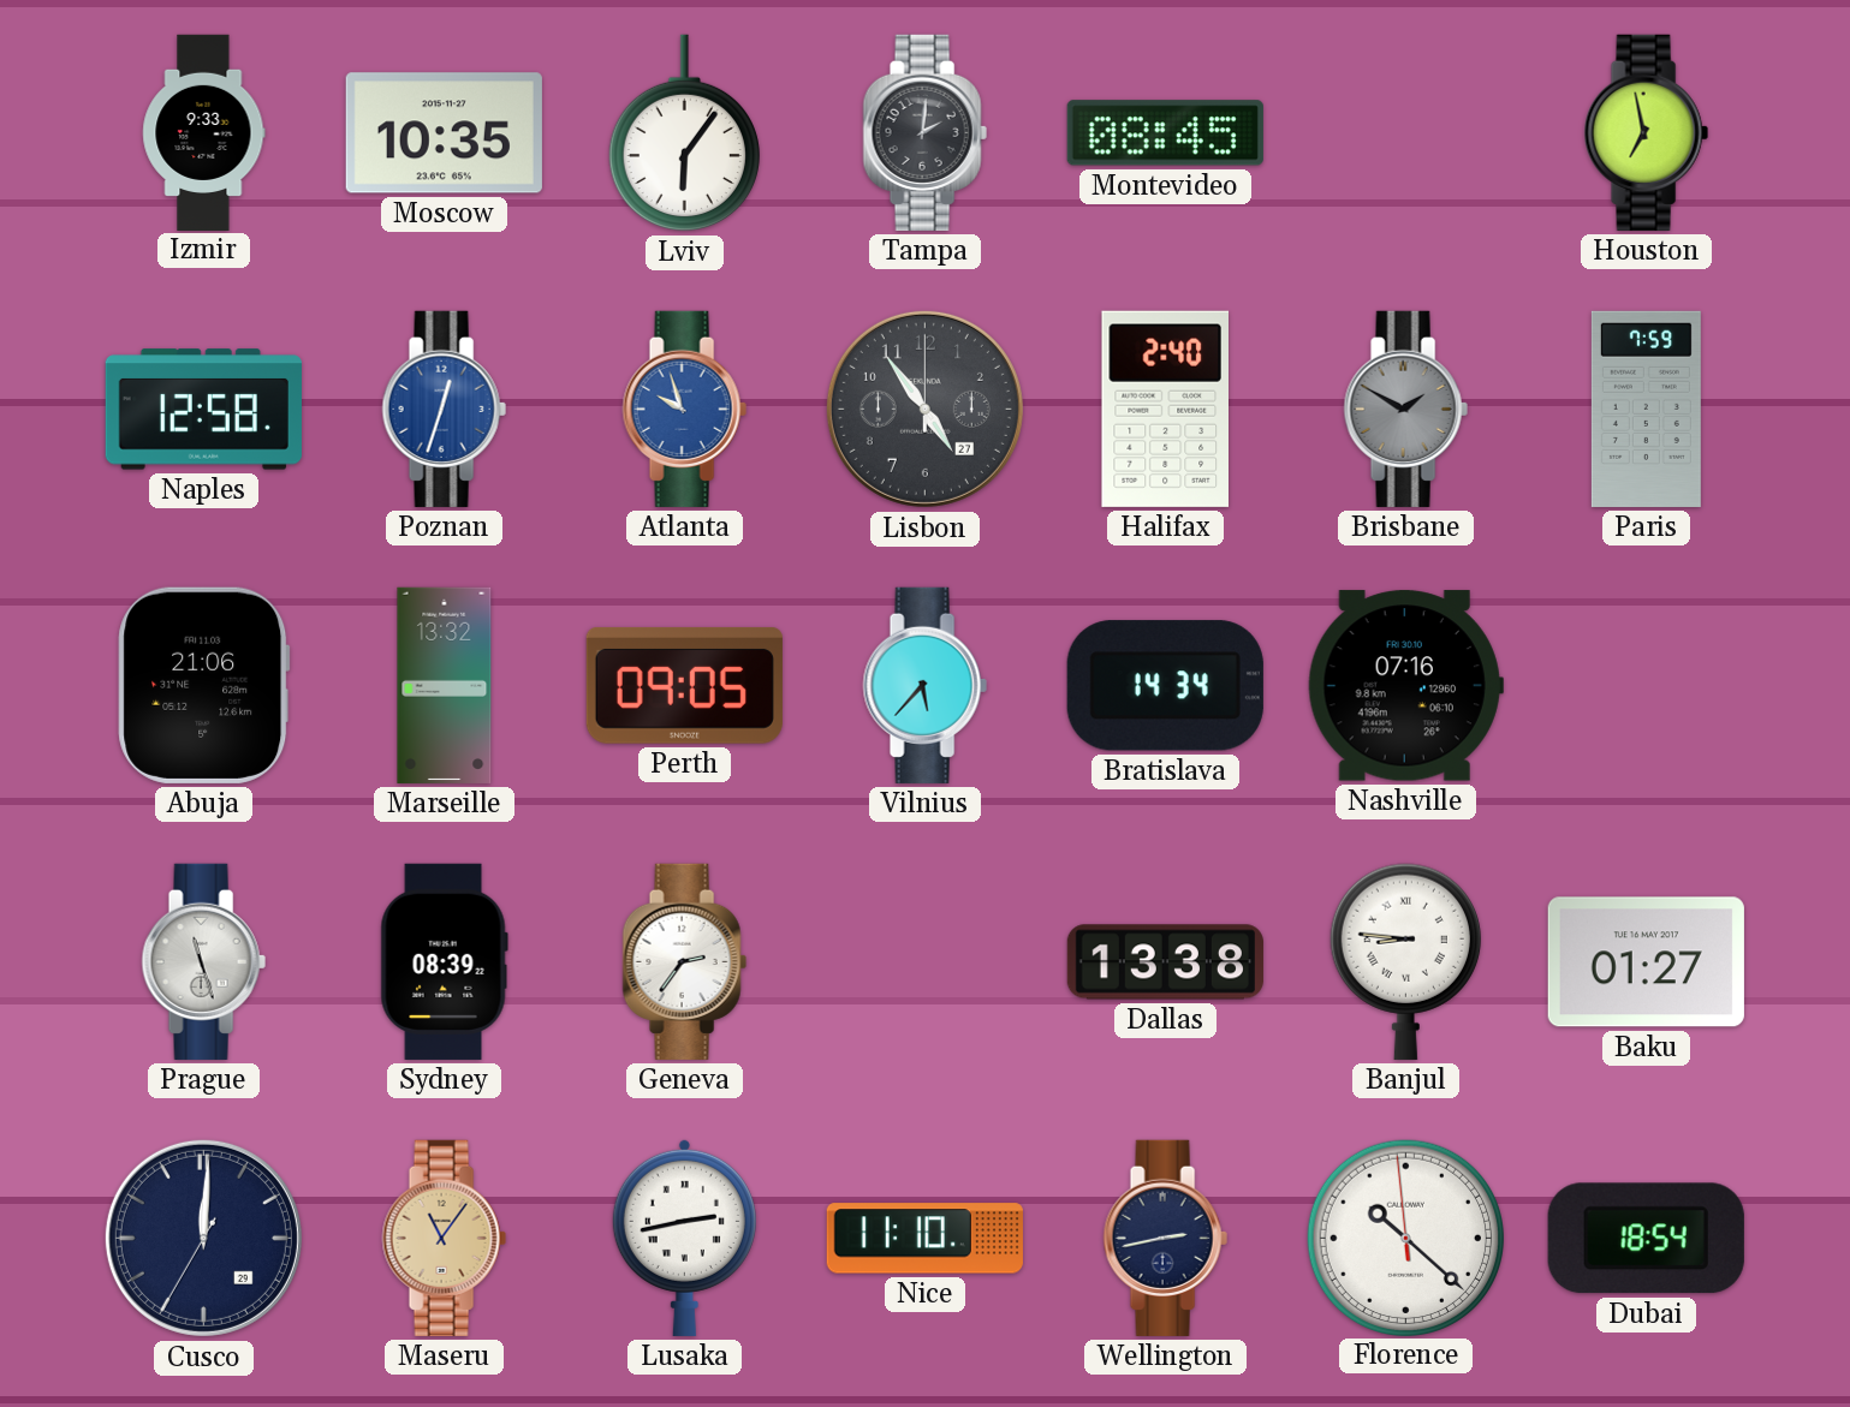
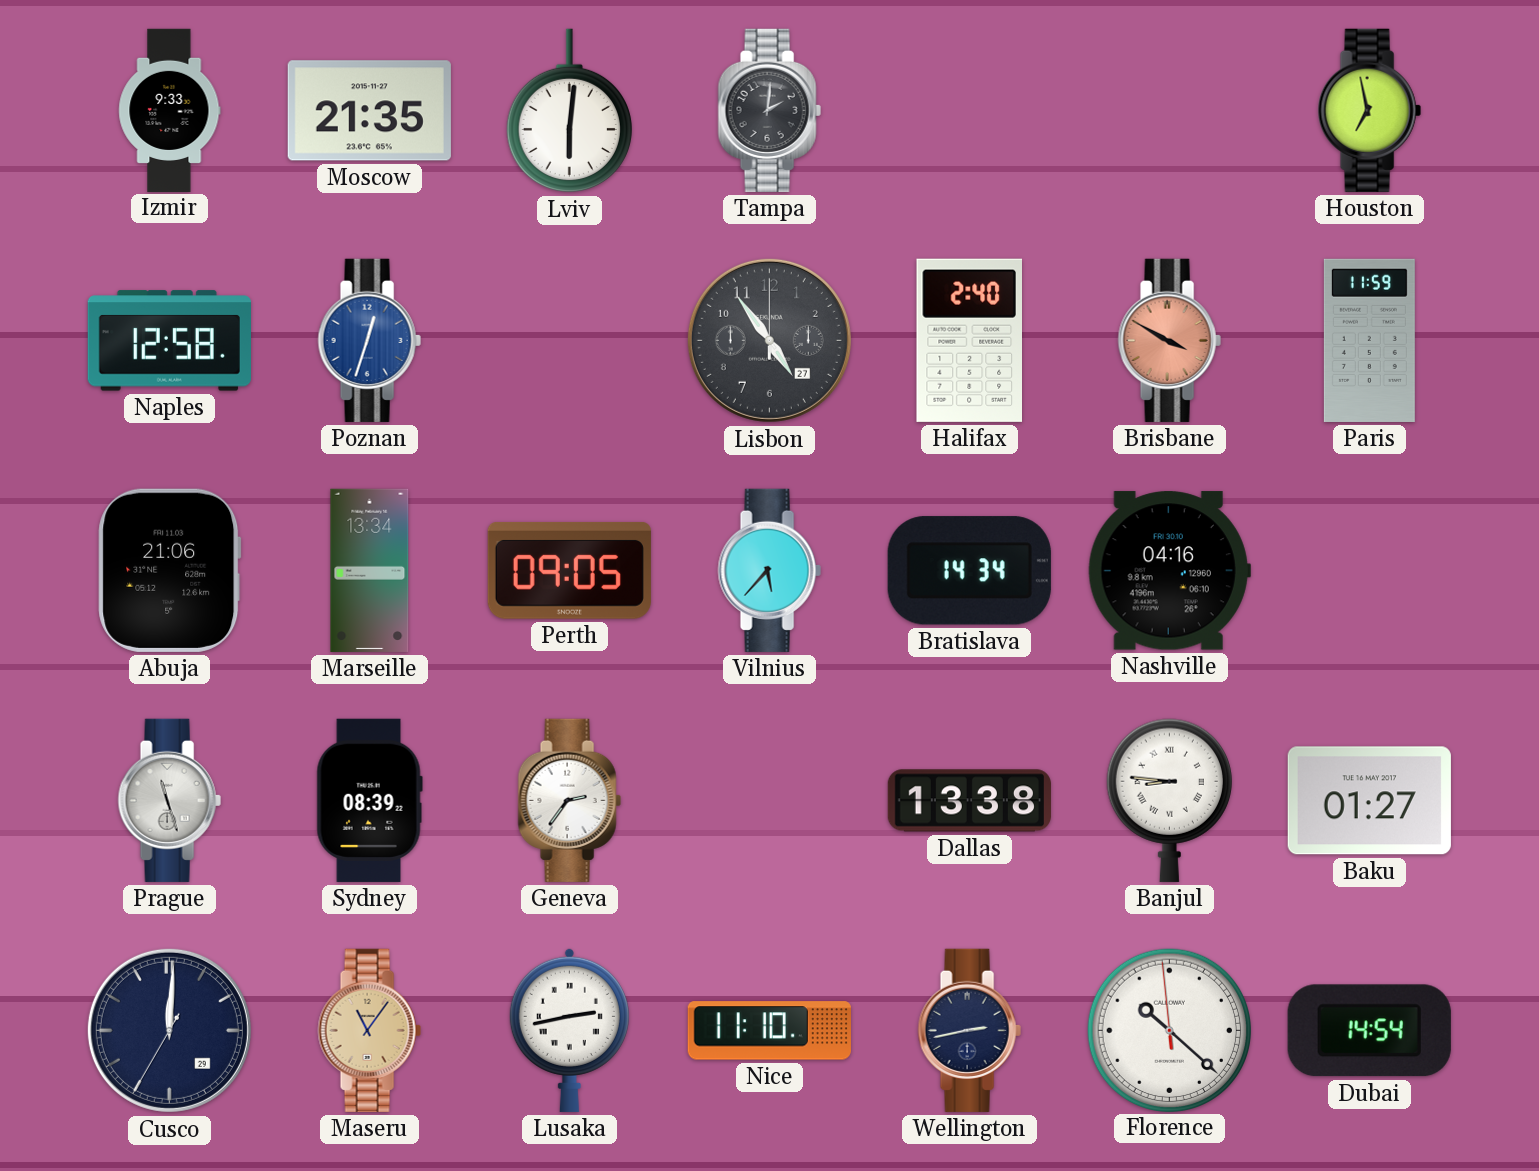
Moscow: 10:35 -> 21:35
Lviv: 6:06 -> 6:01
Montevideo: 08:45 -> none
Atlanta: 9:57 -> none
Brisbane: 1:50 -> 3:50
Brisbane dial: grey -> salmon
Paris: 7:59 -> 11:59
Marseille: 13:32 -> 13:34
Nashville: 07:16 -> 04:16
Dubai: 18:54 -> 14:54
